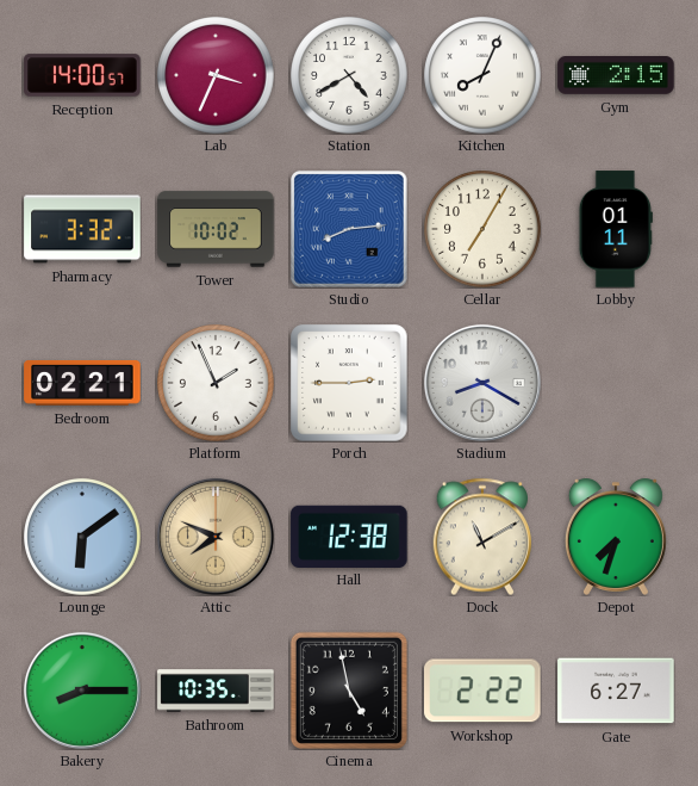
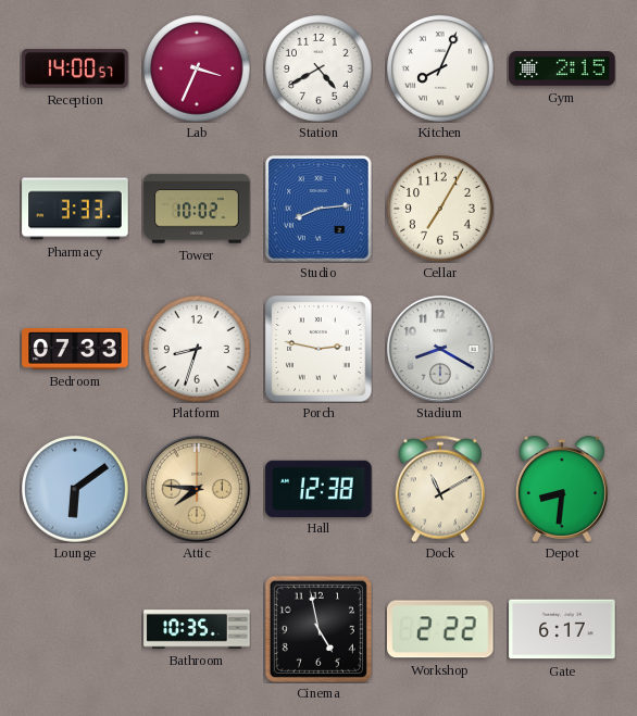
Pharmacy: 3:32 -> 3:33
Lobby: 01:11 -> none
Bedroom: 02:21 -> 07:33
Platform: 1:56 -> 8:33
Porch: 2:45 -> 2:47
Attic: 7:49 -> 7:46
Depot: 7:33 -> 8:31
Bakery: 8:15 -> none
Gate: 6:27 -> 6:17
